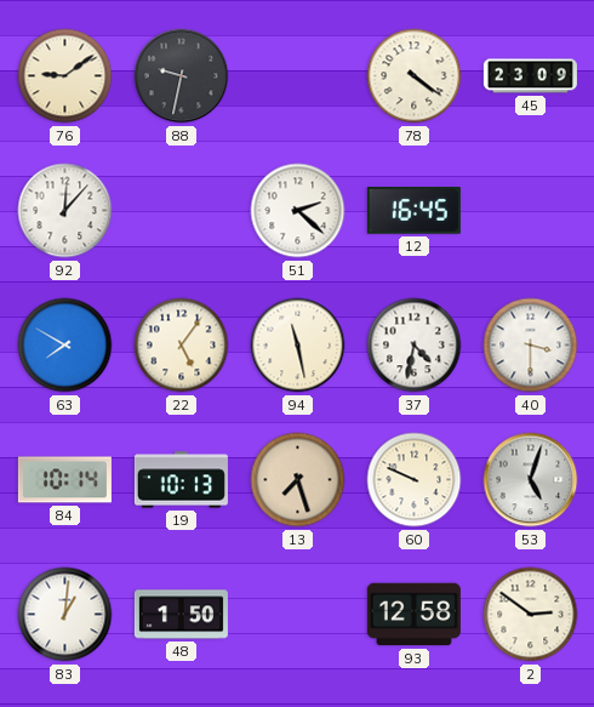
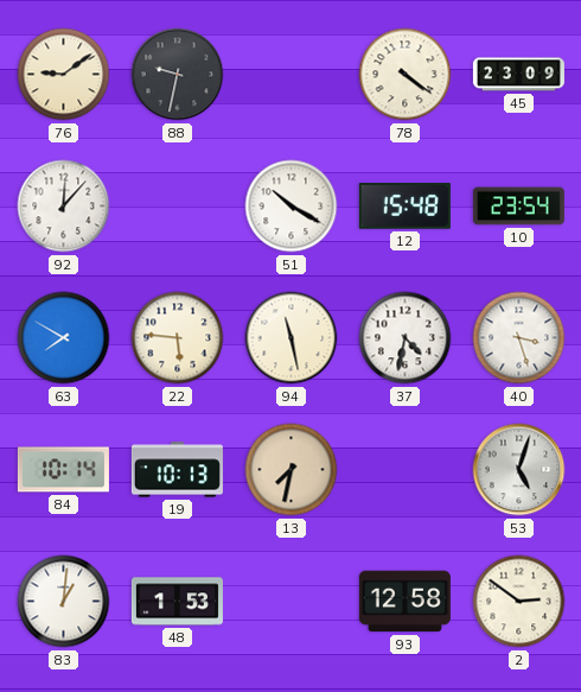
51: 2:22 -> 10:20
12: 16:45 -> 15:48
10: none -> 23:54
22: 5:06 -> 5:46
40: 3:30 -> 3:27
13: 7:27 -> 7:32
60: 9:49 -> none
48: 1:50 -> 1:53
